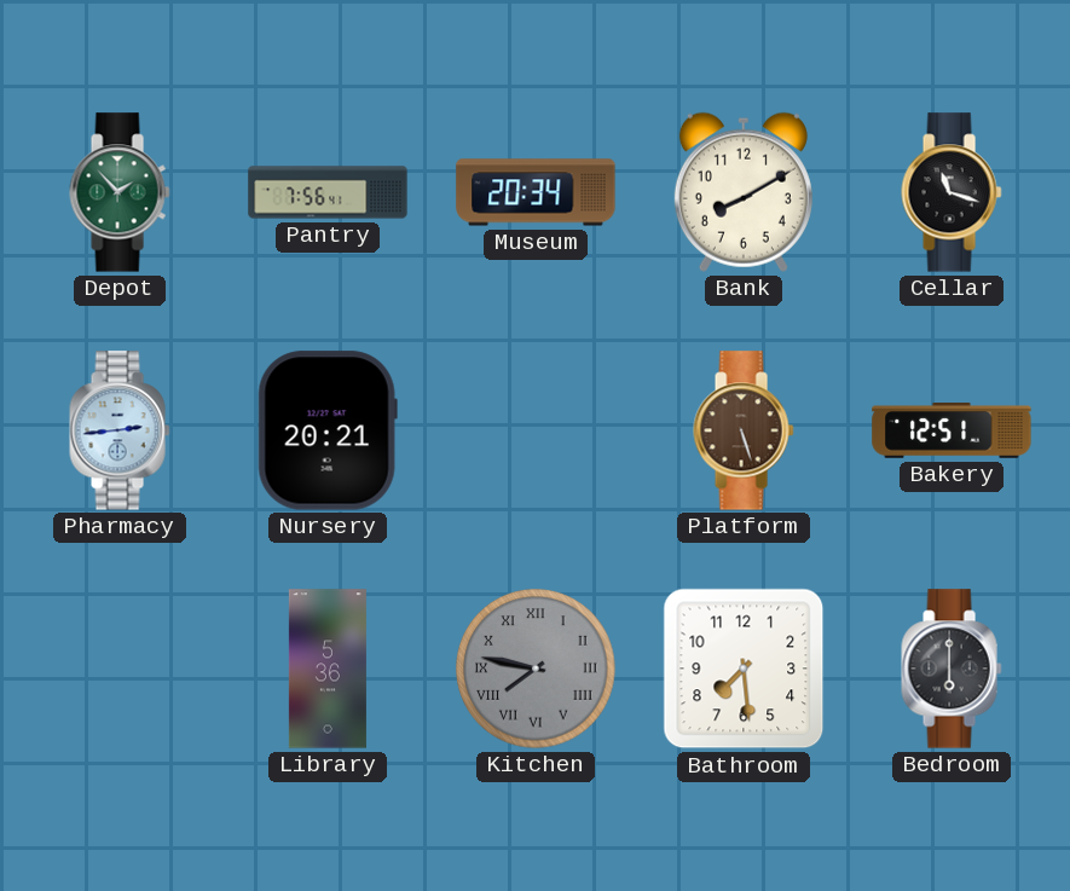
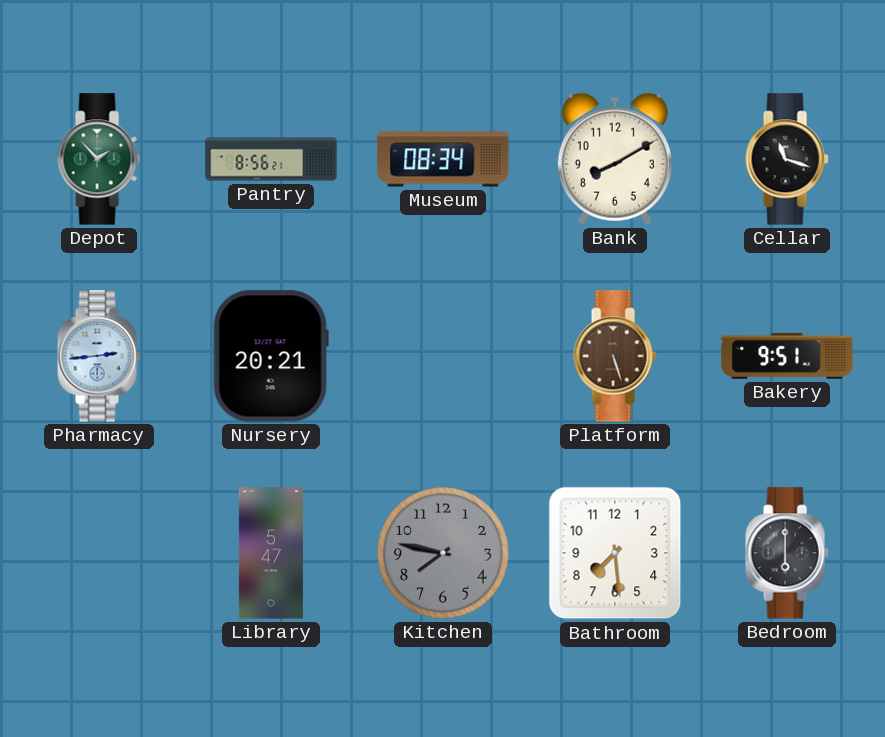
Pantry: 7:56 -> 8:56
Museum: 20:34 -> 08:34
Bakery: 12:51 -> 9:51
Library: 5:36 -> 5:47
Kitchen numerals: Roman -> Arabic
